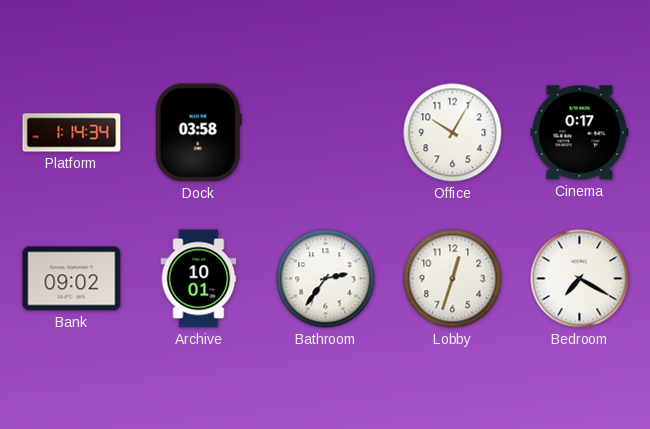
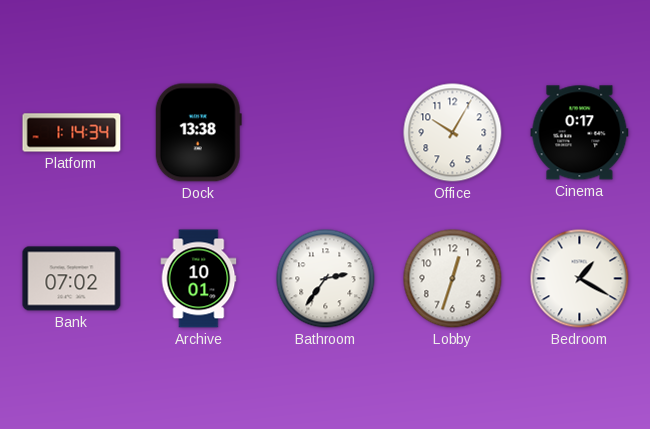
Dock: 03:58 -> 13:38
Bank: 09:02 -> 07:02
Bedroom: 7:20 -> 1:20
